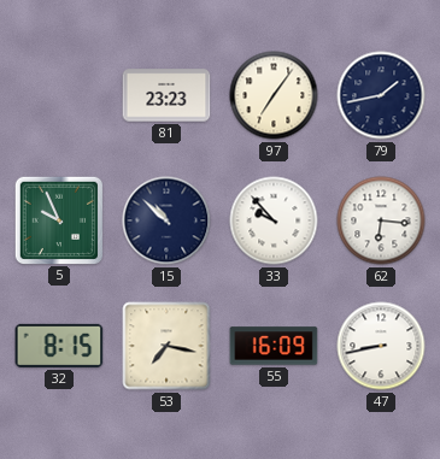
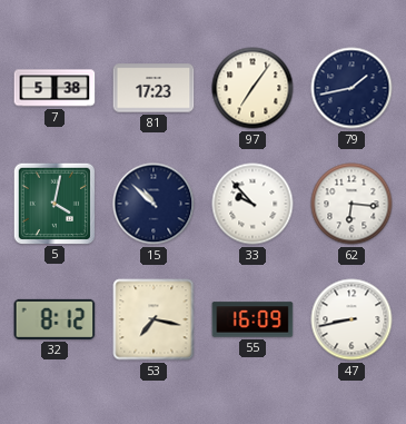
7: none -> 5:38
81: 23:23 -> 17:23
5: 9:56 -> 4:02
32: 8:15 -> 8:12
